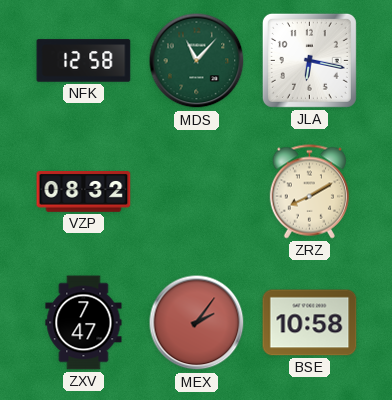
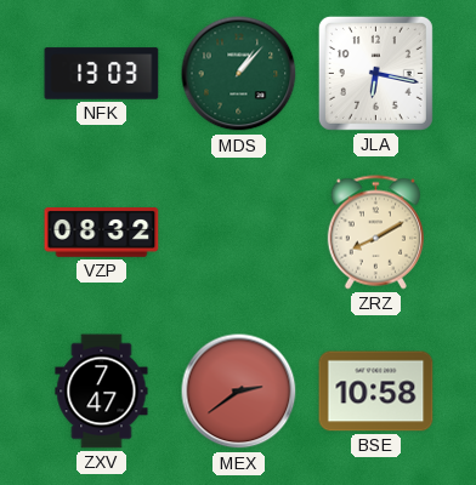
NFK: 12:58 -> 13:03
MDS: 11:07 -> 1:07
MEX: 2:06 -> 2:39
